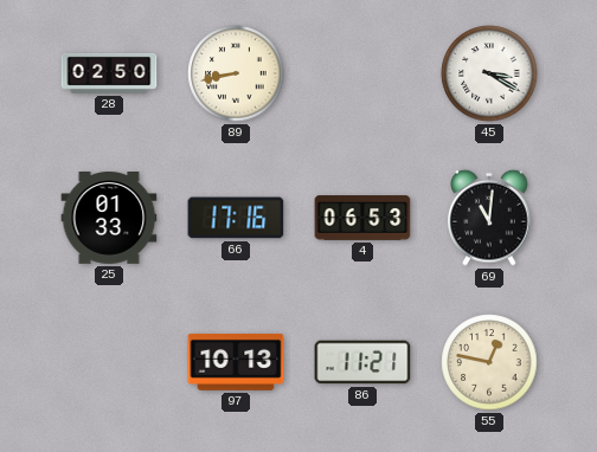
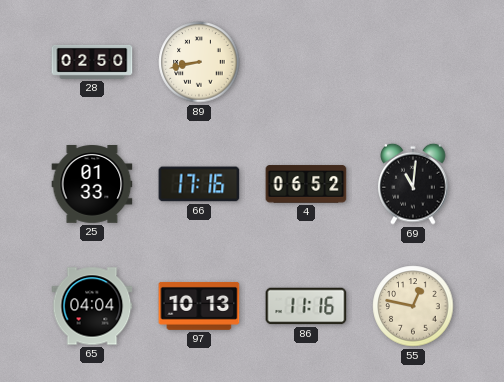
45: 3:20 -> none
4: 06:53 -> 06:52
65: none -> 04:04
86: 11:21 -> 11:16
